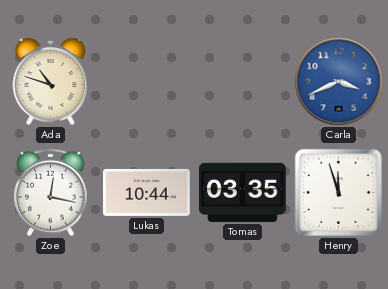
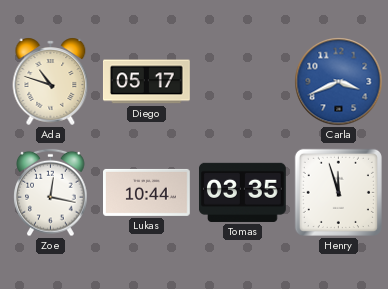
Diego: none -> 05:17
